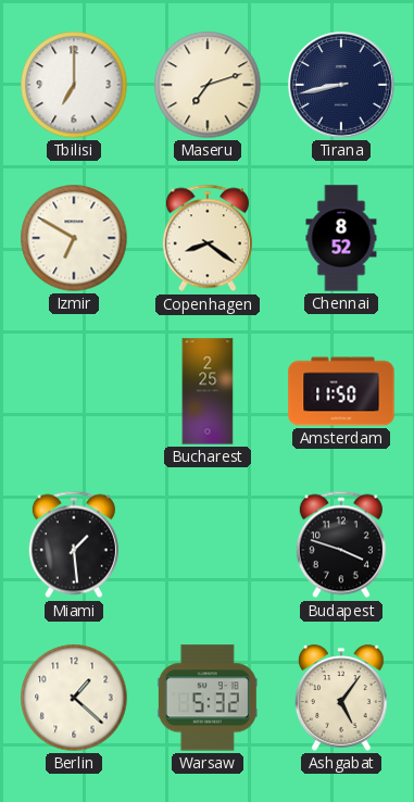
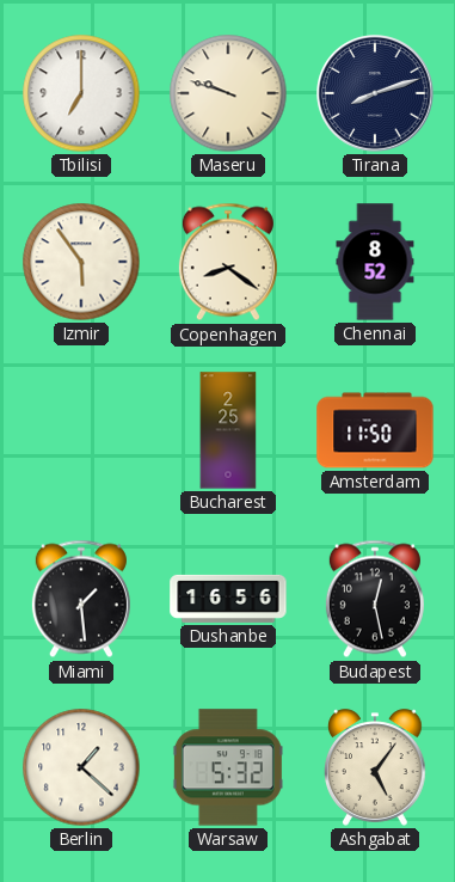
Maseru: 7:12 -> 9:48
Tirana: 8:43 -> 8:12
Izmir: 6:50 -> 5:54
Dushanbe: none -> 16:56
Budapest: 3:48 -> 12:28
